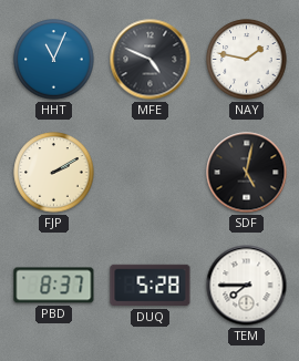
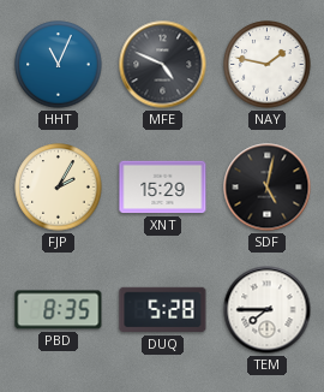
FJP: 2:10 -> 2:05
XNT: none -> 15:29
PBD: 8:37 -> 8:35
